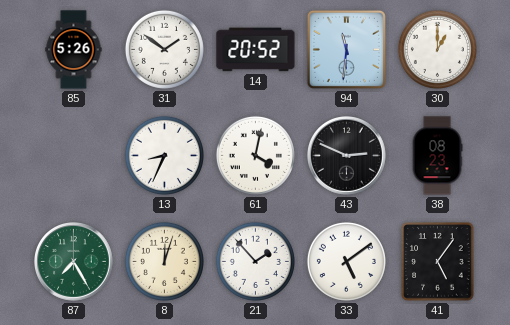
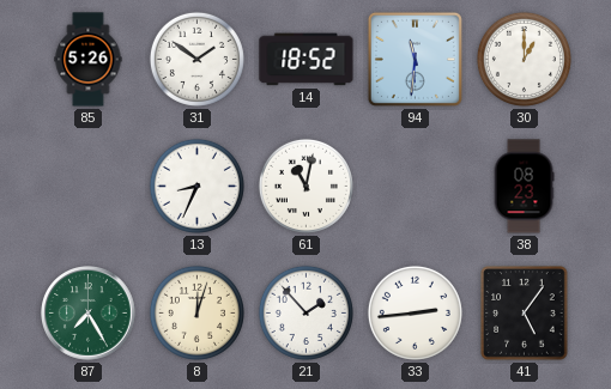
14: 20:52 -> 18:52
61: 4:02 -> 11:02
43: 2:49 -> none
33: 5:09 -> 2:44
